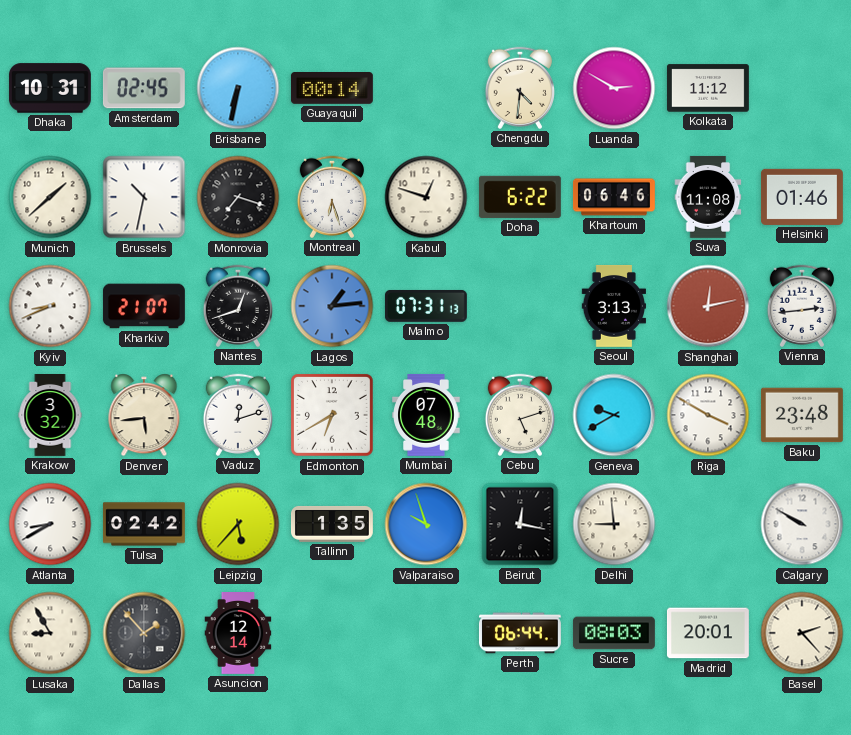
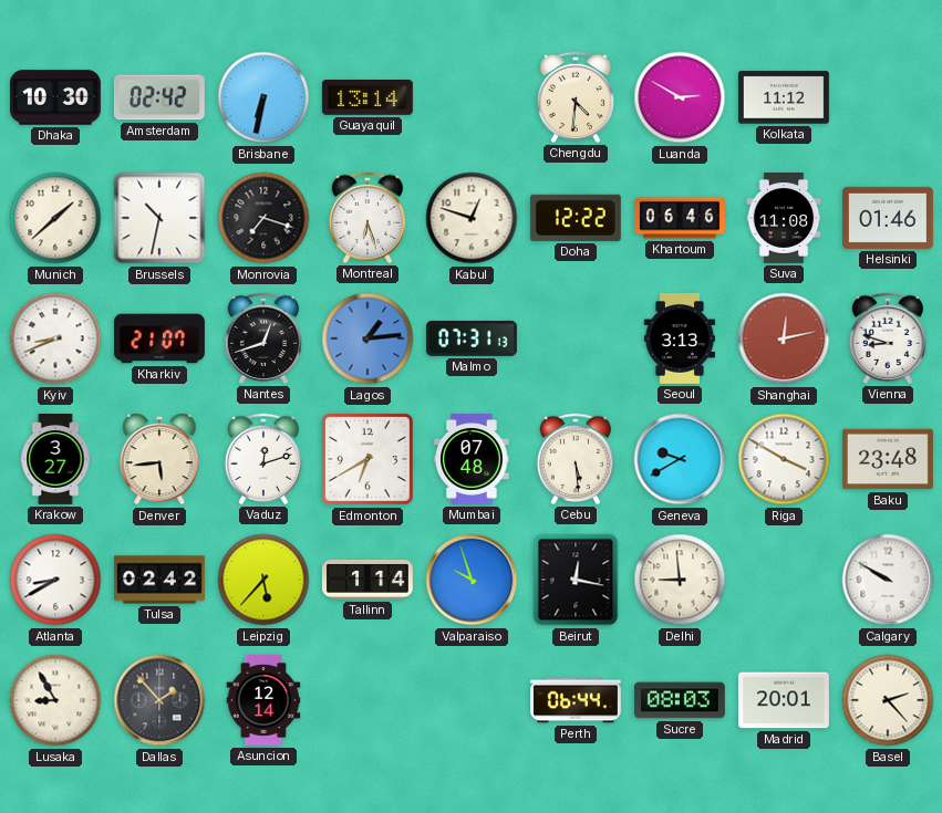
Dhaka: 10:31 -> 10:30
Amsterdam: 02:45 -> 02:42
Guayaquil: 00:14 -> 13:14
Doha: 6:22 -> 12:22
Vienna: 2:44 -> 8:48
Krakow: 3:32 -> 3:27
Cebu: 5:12 -> 5:29
Tallinn: 1:35 -> 1:14
